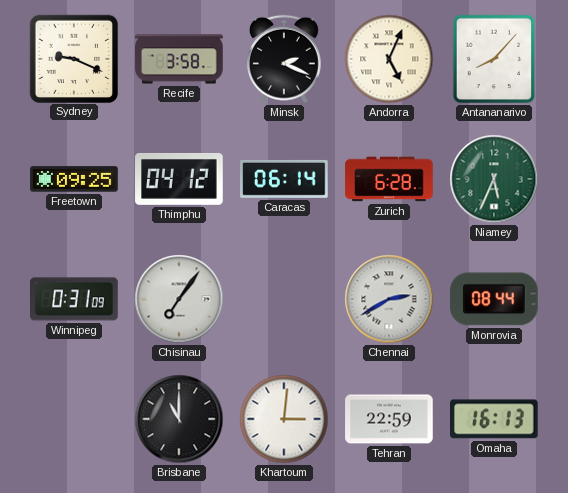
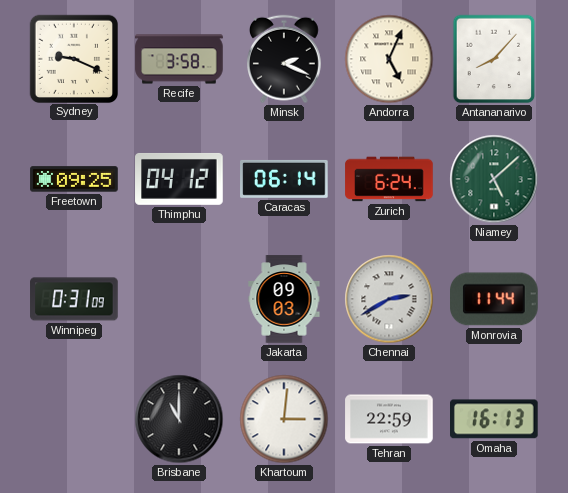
Zurich: 6:28 -> 6:24
Niamey: 5:34 -> 5:08
Chisinau: 7:06 -> none
Jakarta: none -> 09:03
Monrovia: 08:44 -> 11:44
